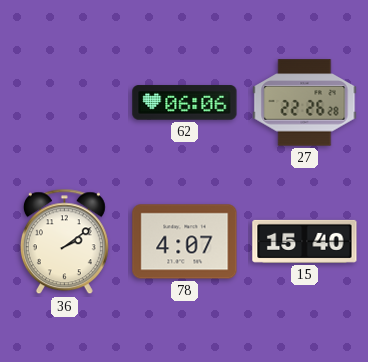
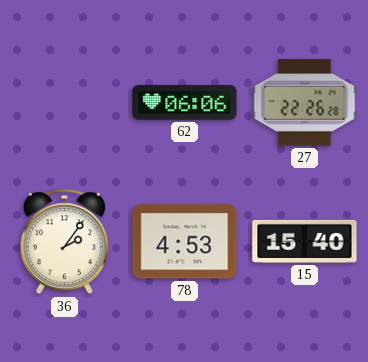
36: 2:09 -> 2:06
78: 4:07 -> 4:53
